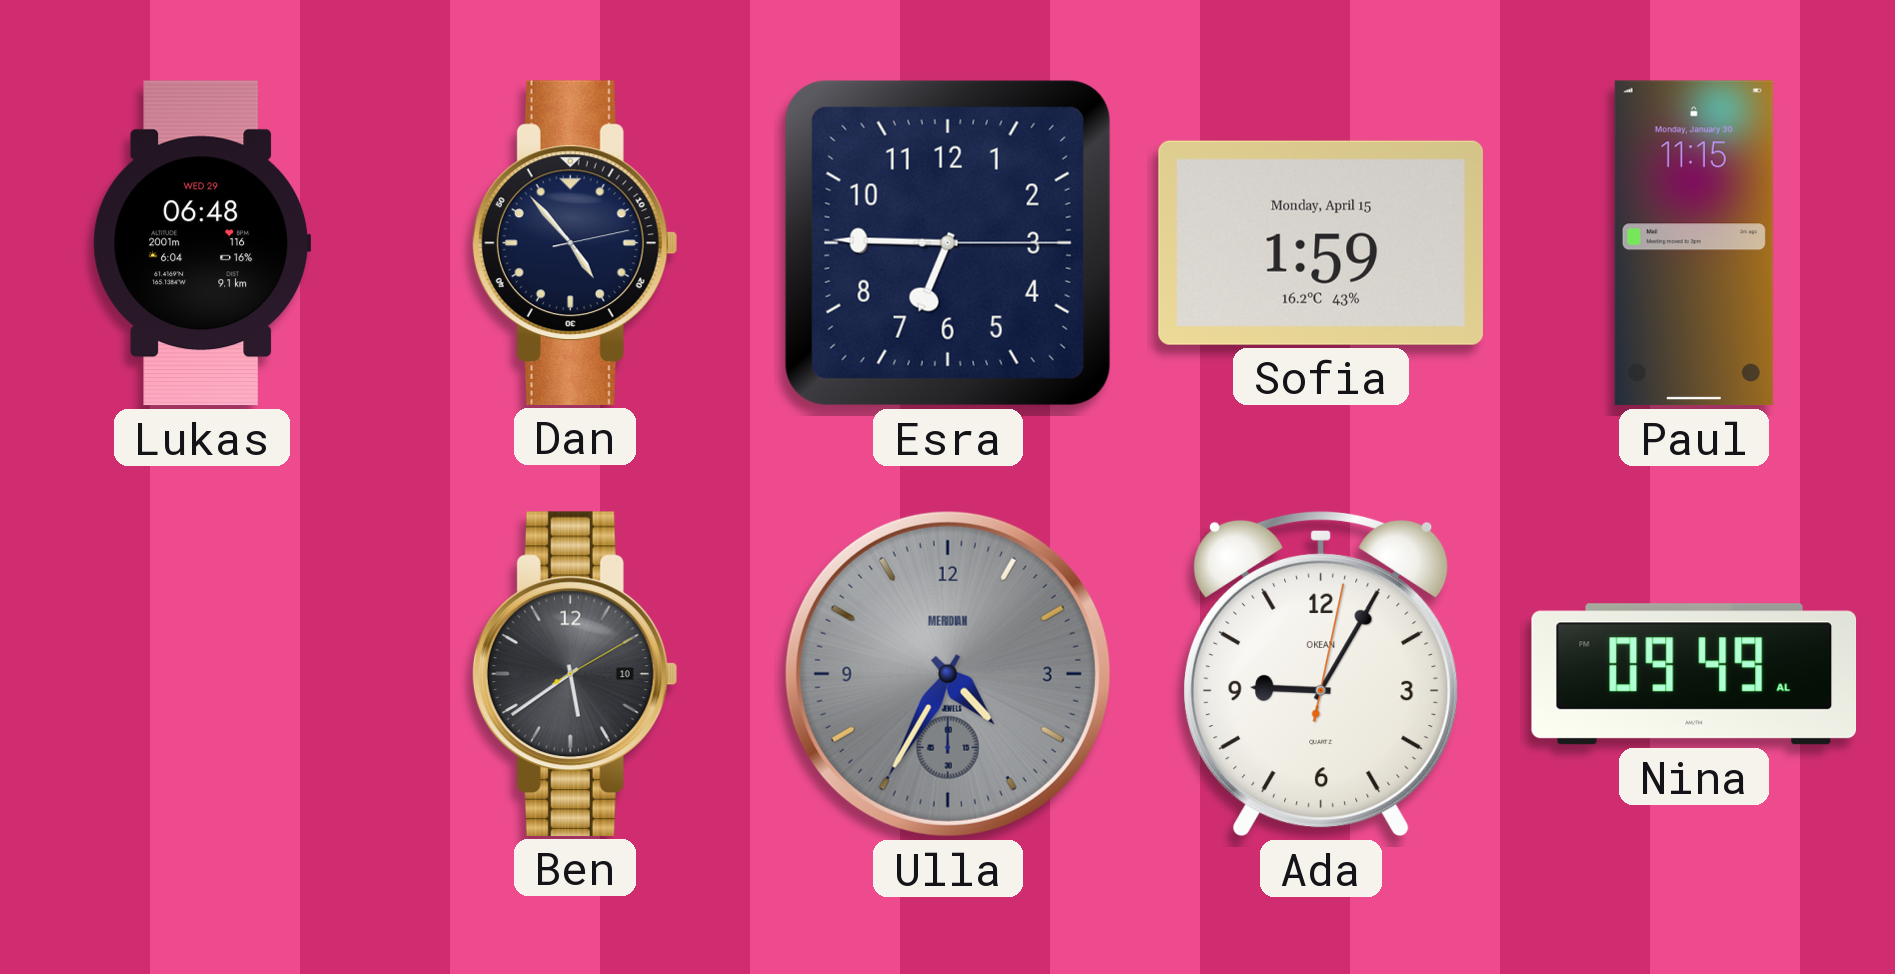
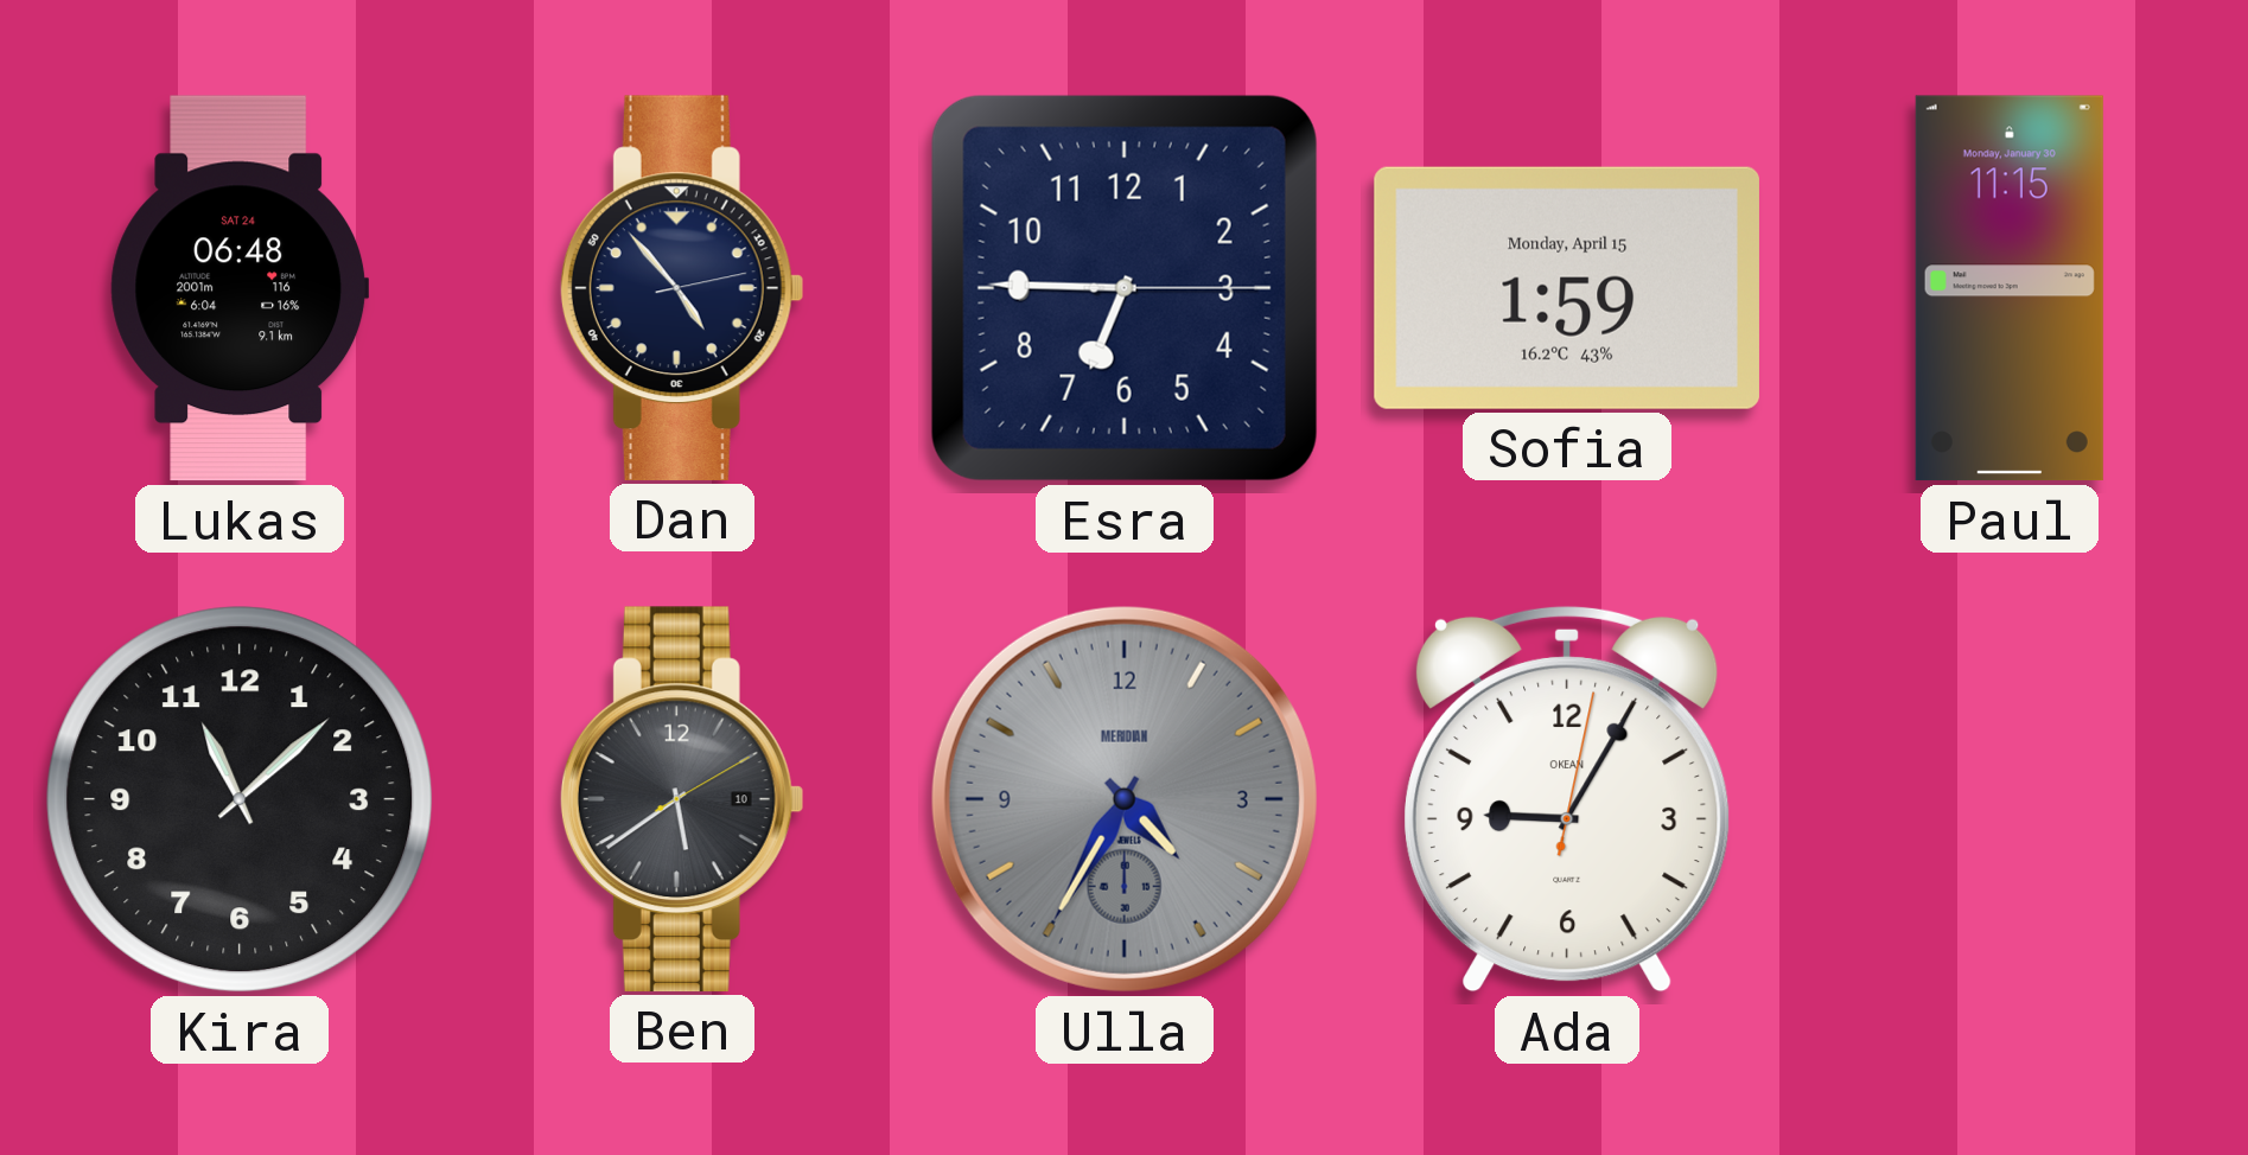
Lukas date: WED 29 -> SAT 24
Kira: none -> 11:08
Nina: 09:49 -> none
